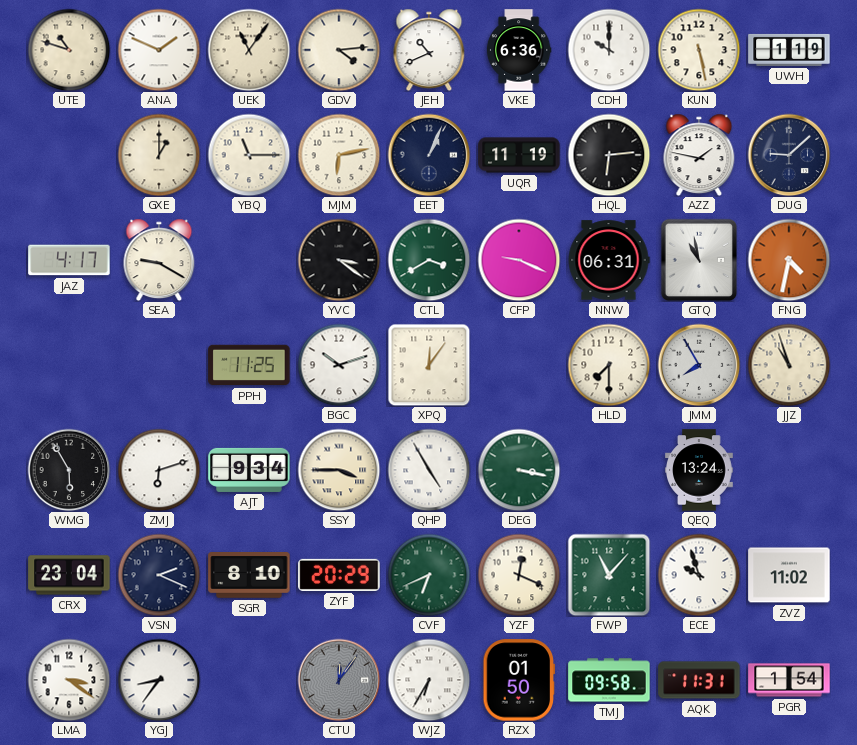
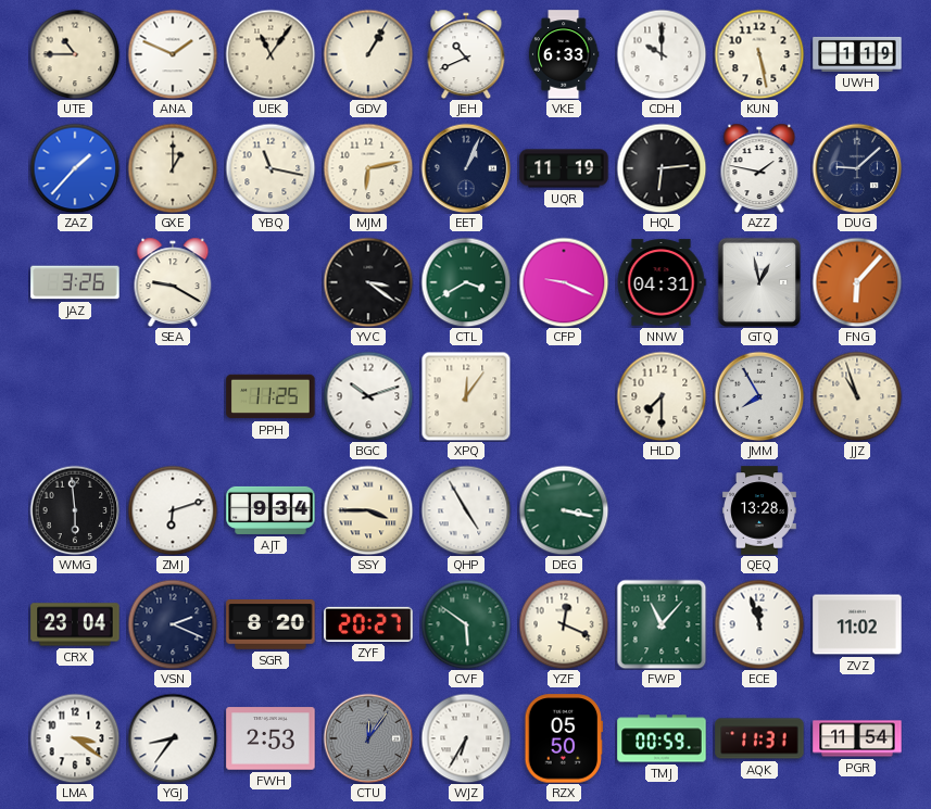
UTE: 10:48 -> 10:45
GDV: 4:14 -> 1:05
VKE: 6:36 -> 6:33
ZAZ: none -> 1:37
YBQ: 11:15 -> 11:17
JAZ: 4:17 -> 3:26
NNW: 06:31 -> 04:31
GTQ: 10:58 -> 12:58
FNG: 4:32 -> 6:07
WMG: 5:55 -> 5:59
QEQ: 13:24 -> 13:28
SGR: 8:10 -> 8:20
ZYF: 20:29 -> 20:27
CVF: 6:41 -> 5:51
ECE: 9:57 -> 11:57
FWH: none -> 2:53
RZX: 01:50 -> 05:50
TMJ: 09:58 -> 00:59
PGR: 1:54 -> 11:54
